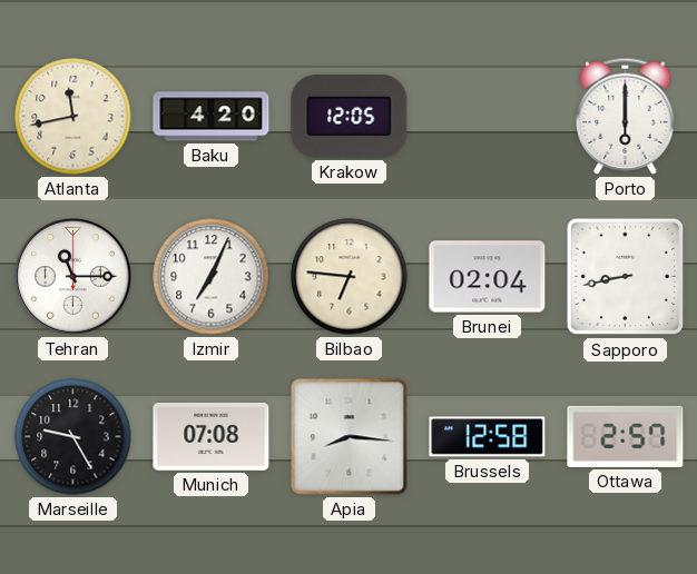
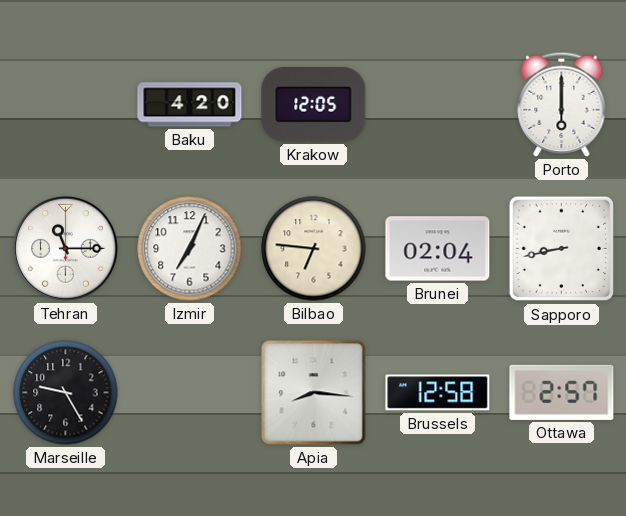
Atlanta: 11:43 -> none
Munich: 07:08 -> none
